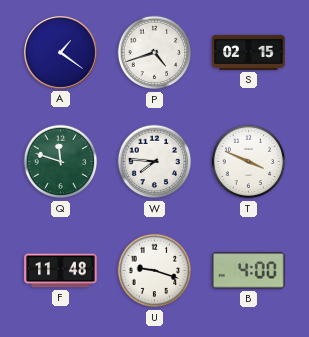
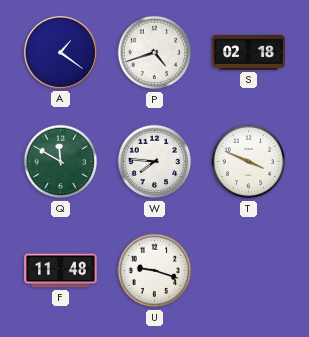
S: 02:15 -> 02:18
Q: 11:48 -> 11:50
B: 4:00 -> none
